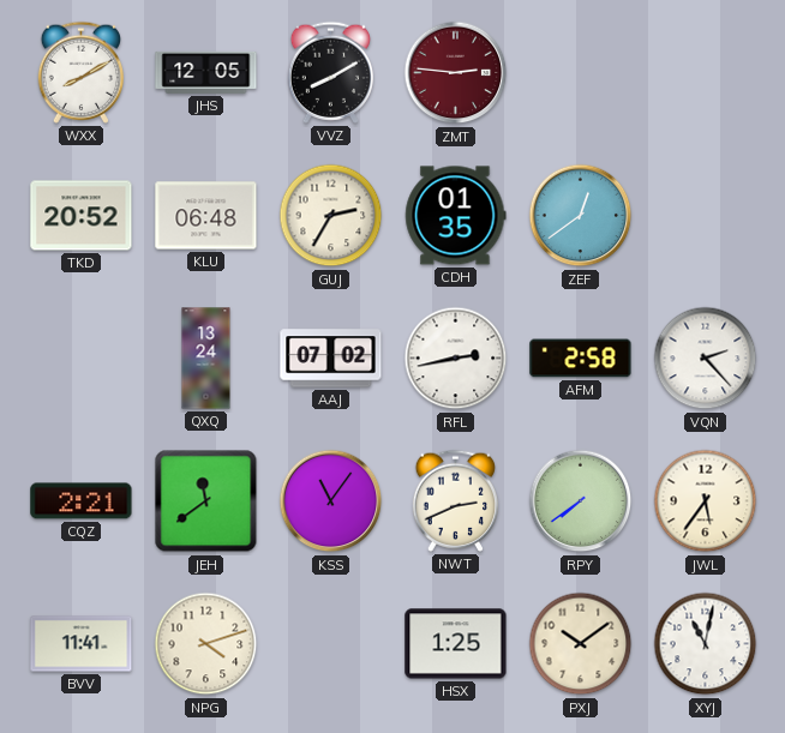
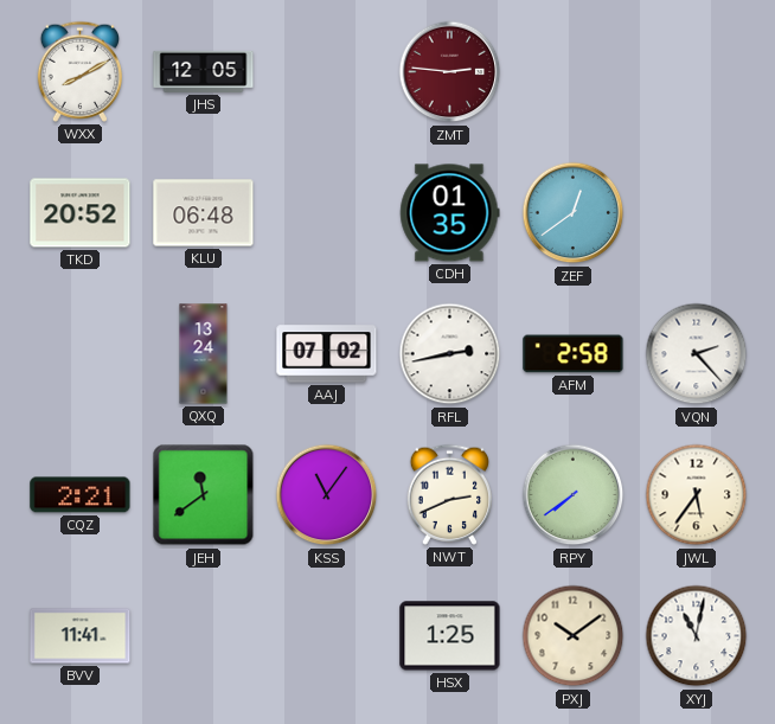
VVZ: 8:10 -> none
GUJ: 2:35 -> none
NPG: 4:12 -> none
